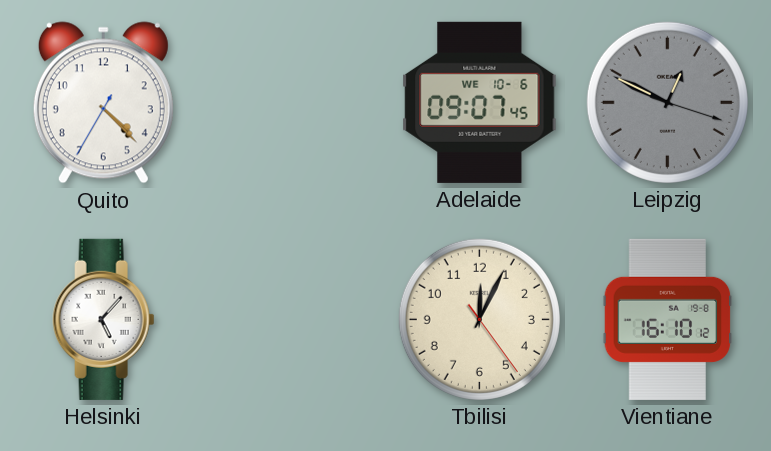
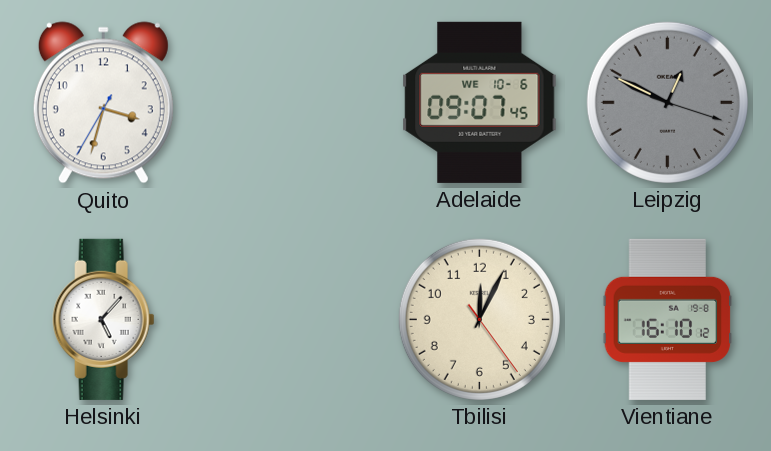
Quito: 4:22 -> 3:32
